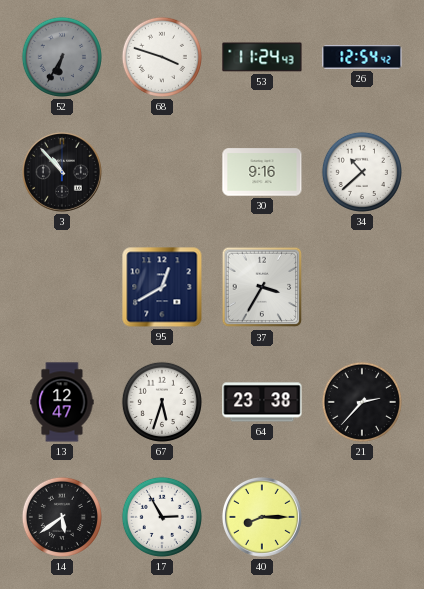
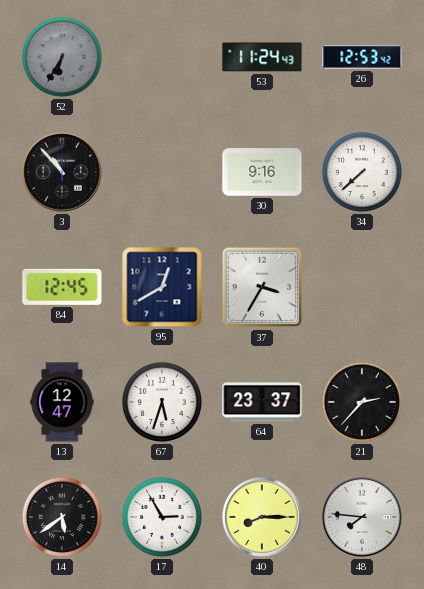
68: 3:48 -> none
26: 12:54 -> 12:53
34: 10:38 -> 7:38
84: none -> 12:45
64: 23:38 -> 23:37
48: none -> 7:46
